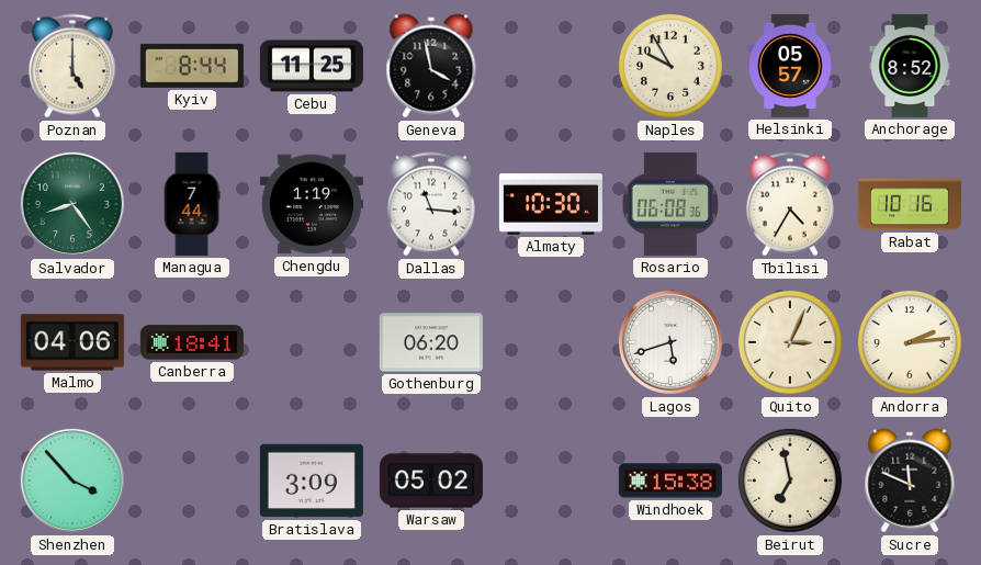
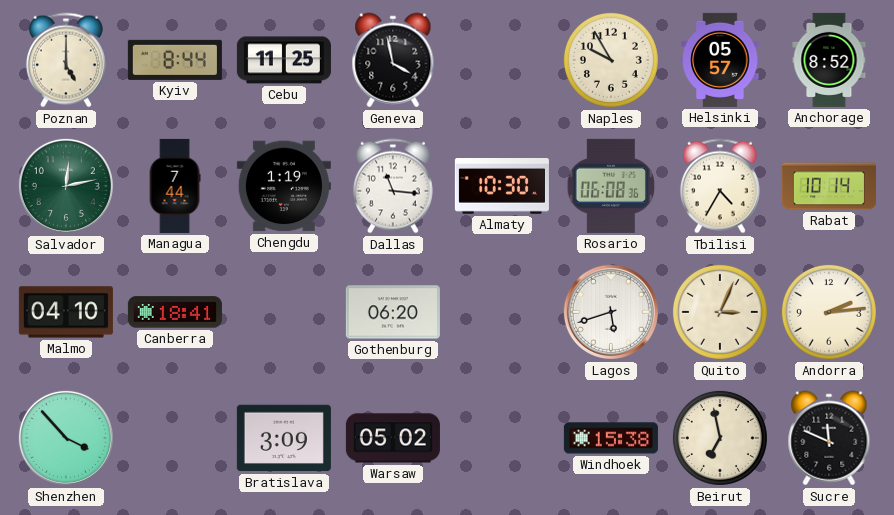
Salvador: 8:24 -> 12:13
Rabat: 10:16 -> 10:14
Malmo: 04:06 -> 04:10
